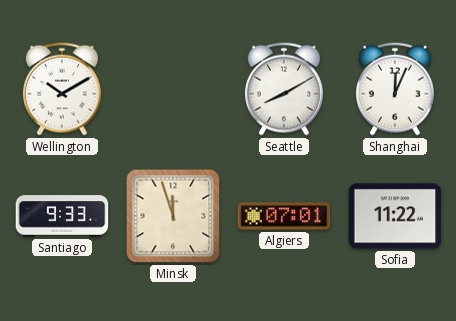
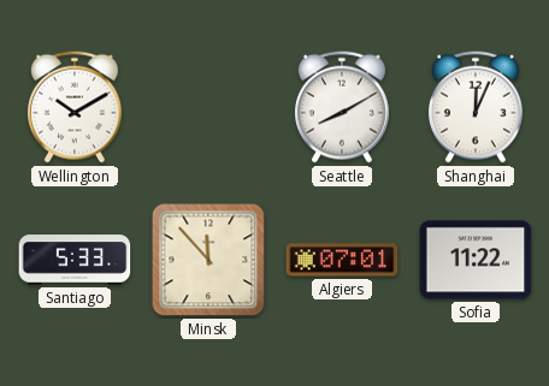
Santiago: 9:33 -> 5:33
Minsk: 11:57 -> 11:53
